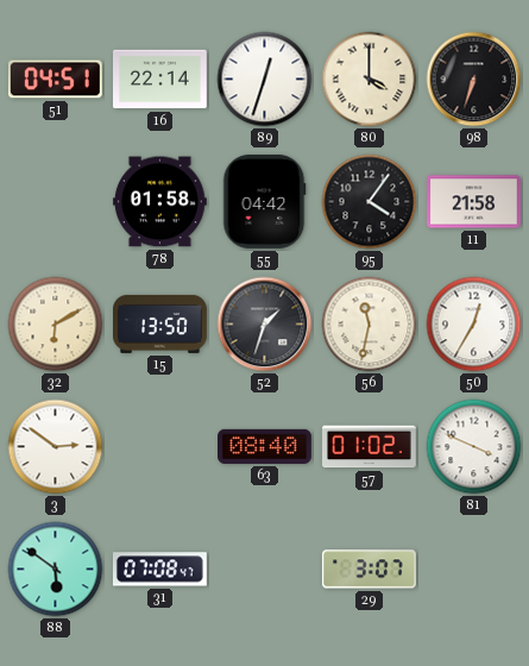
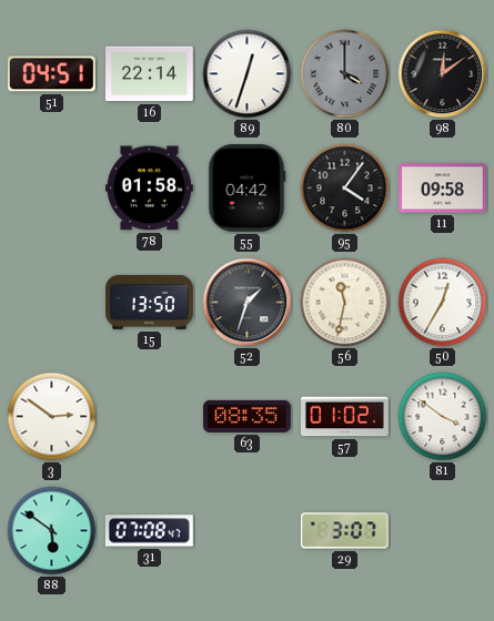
80 dial: cream -> grey
98: 6:33 -> 12:09
11: 21:58 -> 09:58
32: 6:10 -> none
63: 08:40 -> 08:35
81: 3:49 -> 3:51
